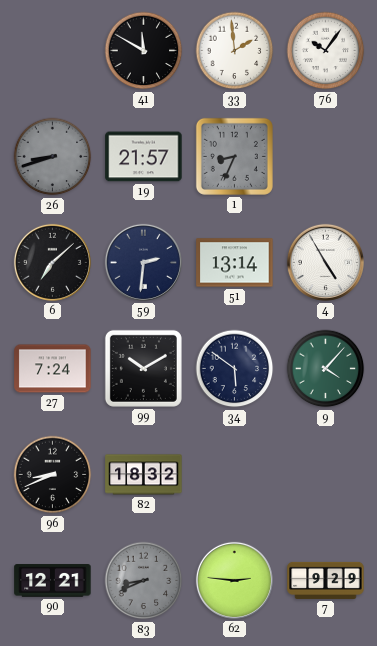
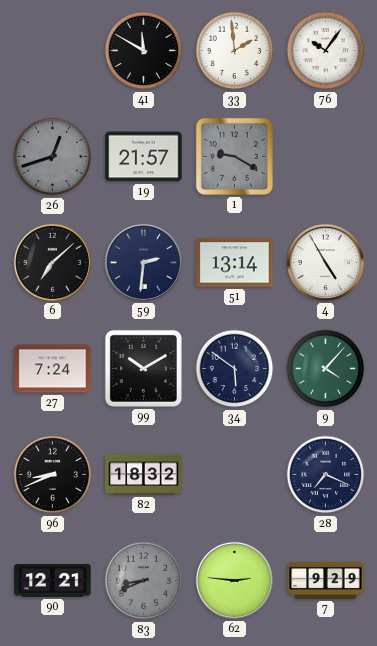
26: 8:42 -> 12:42
1: 8:34 -> 9:20
28: none -> 7:19
